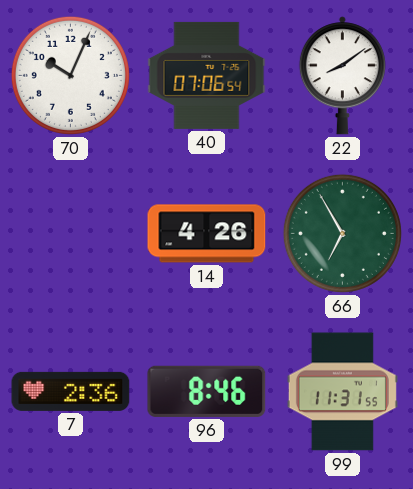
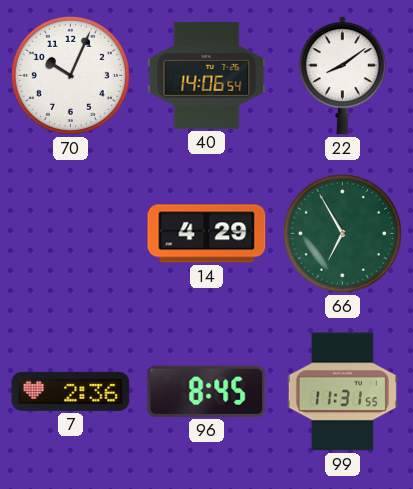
40: 07:06 -> 14:06
14: 4:26 -> 4:29
96: 8:46 -> 8:45
